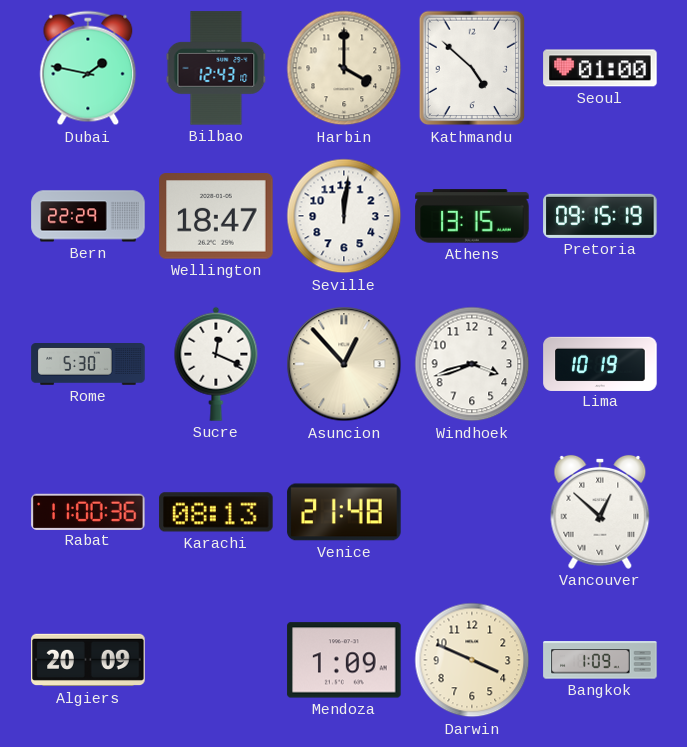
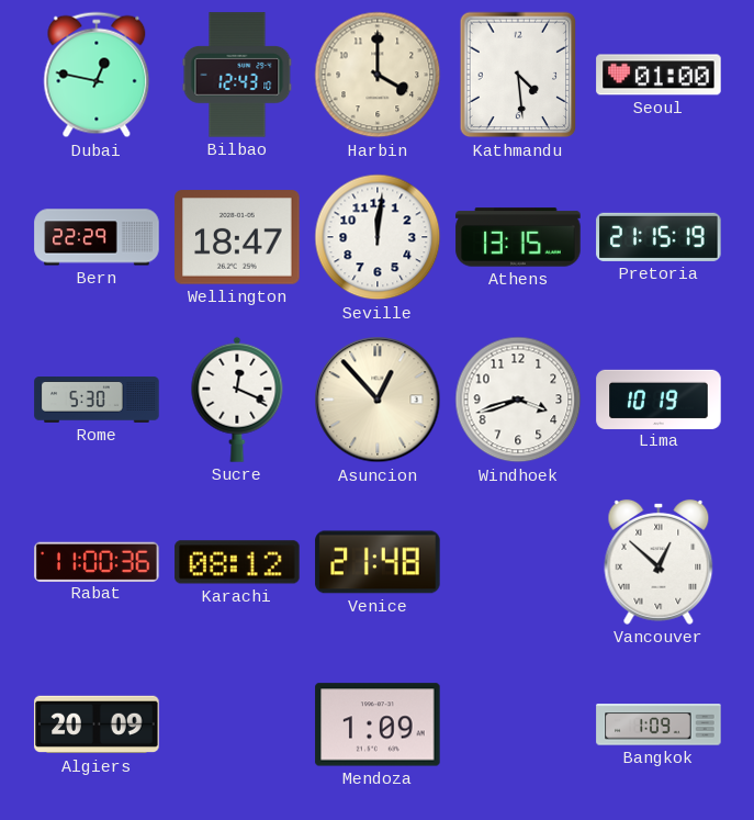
Dubai: 1:47 -> 12:47
Kathmandu: 4:52 -> 4:29
Pretoria: 09:15 -> 21:15
Karachi: 08:13 -> 08:12
Darwin: 3:49 -> none
